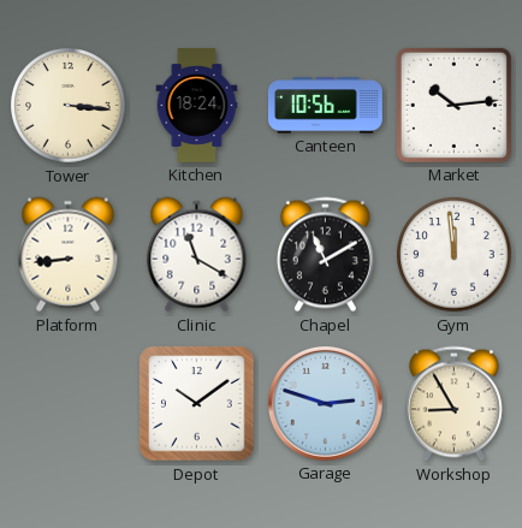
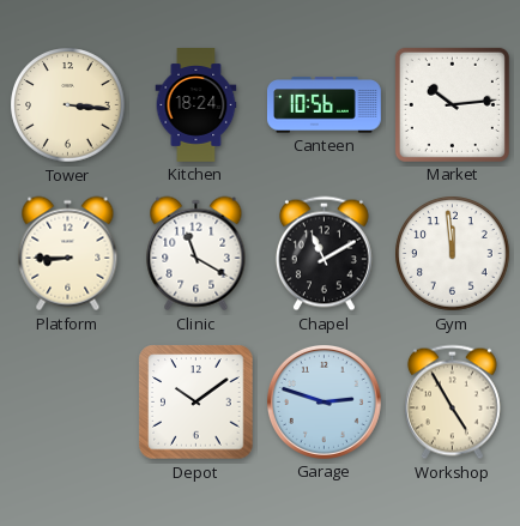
Platform: 8:44 -> 8:45
Workshop: 8:55 -> 4:55
